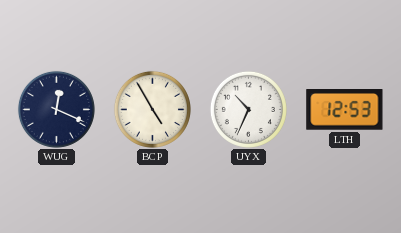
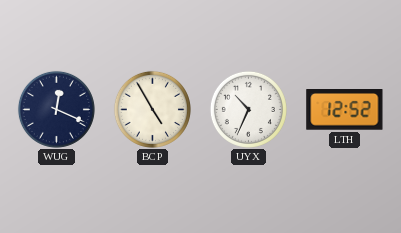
LTH: 12:53 -> 12:52
